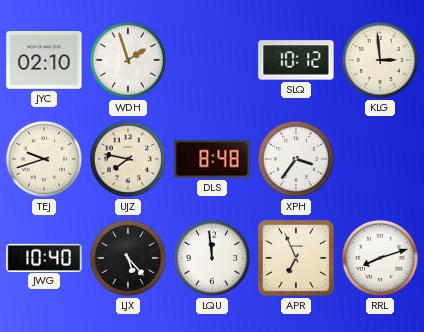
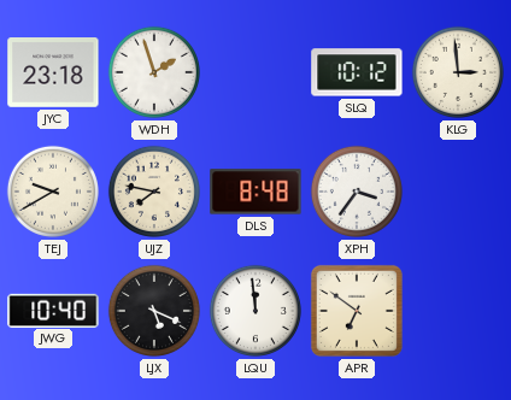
JYC: 02:10 -> 23:18
TEJ: 9:42 -> 9:40
LJX: 5:23 -> 5:19
APR: 6:56 -> 6:51
RRL: 8:12 -> none
